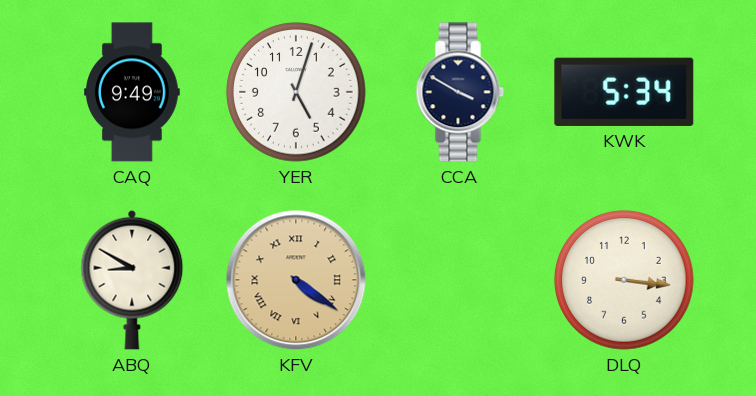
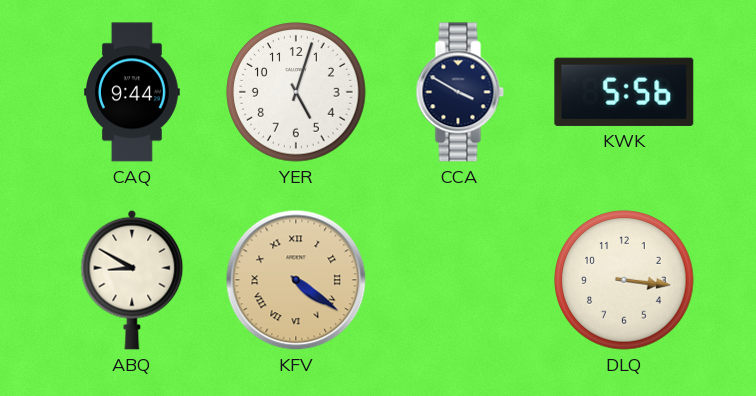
CAQ: 9:49 -> 9:44
KWK: 5:34 -> 5:56
